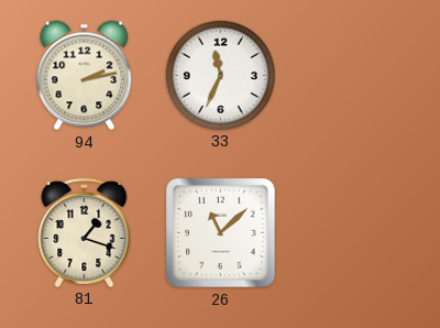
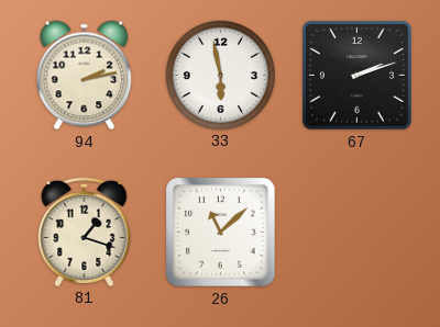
33: 11:34 -> 5:58
67: none -> 2:12
